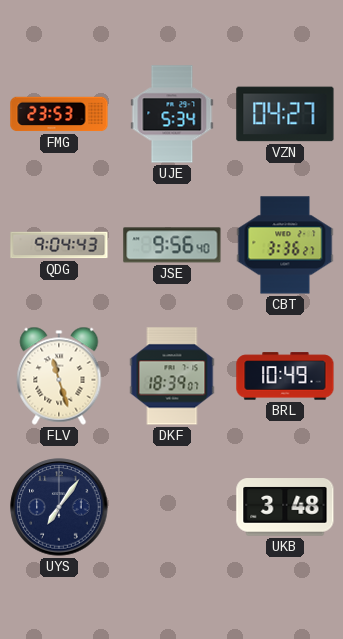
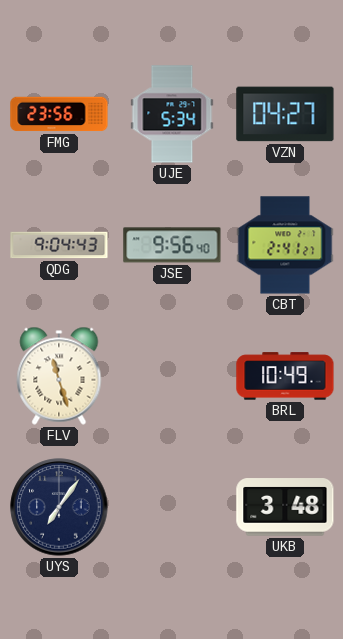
FMG: 23:53 -> 23:56
CBT: 3:36 -> 2:41
DKF: 18:39 -> none
